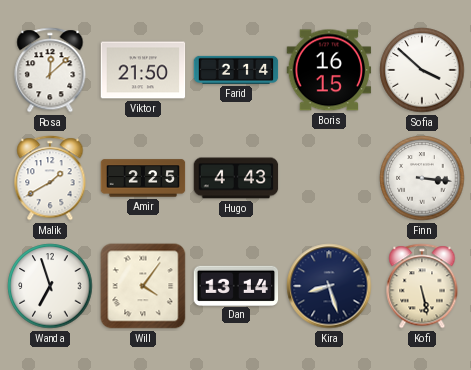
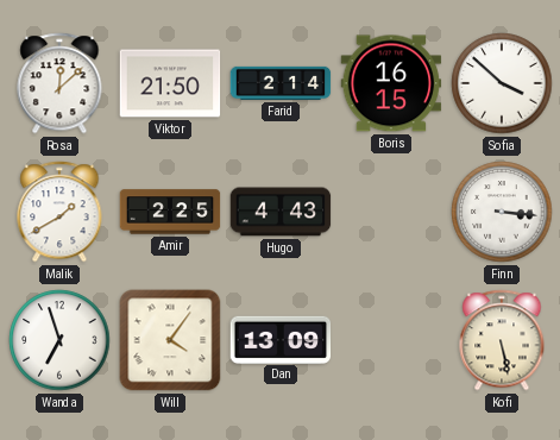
Dan: 13:14 -> 13:09
Kira: 8:27 -> none
